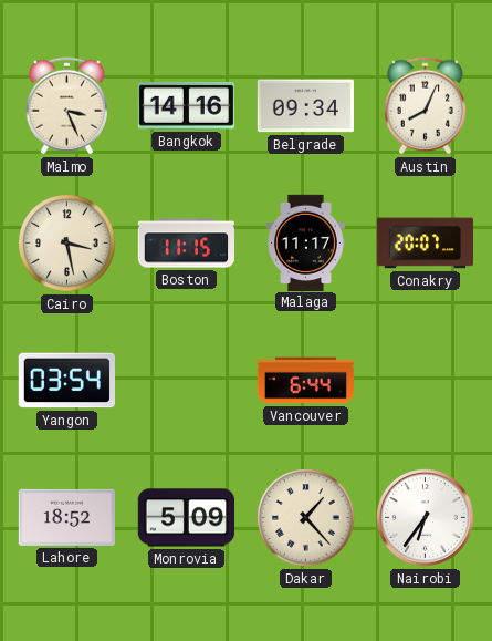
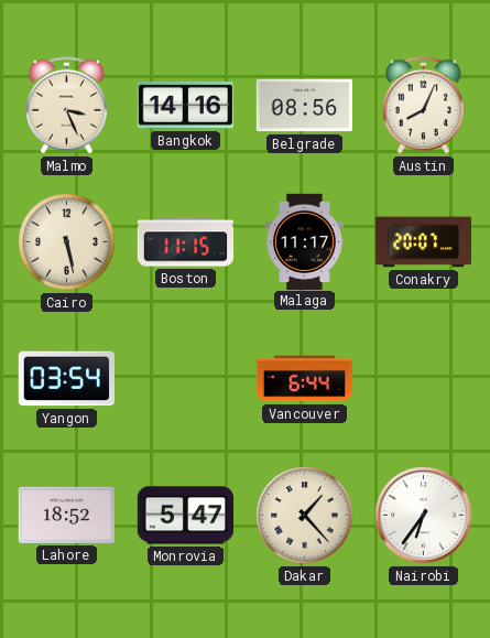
Belgrade: 09:34 -> 08:56
Cairo: 3:28 -> 5:28
Monrovia: 5:09 -> 5:47
